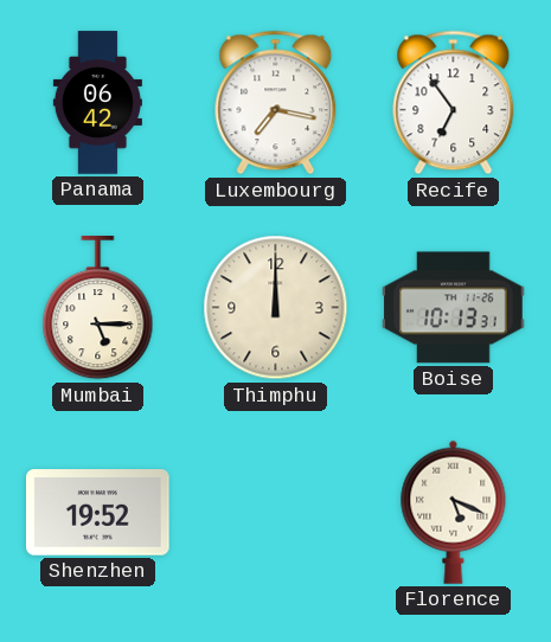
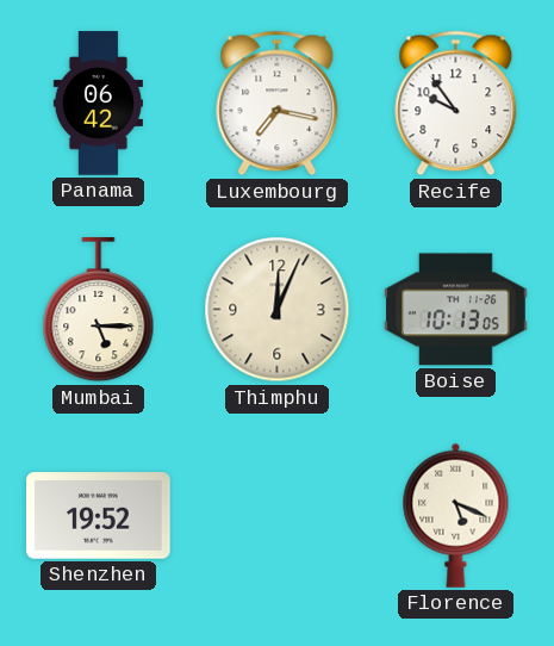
Recife: 6:54 -> 9:54
Thimphu: 12:00 -> 12:04
Boise: 10:13:31 -> 10:13:05
